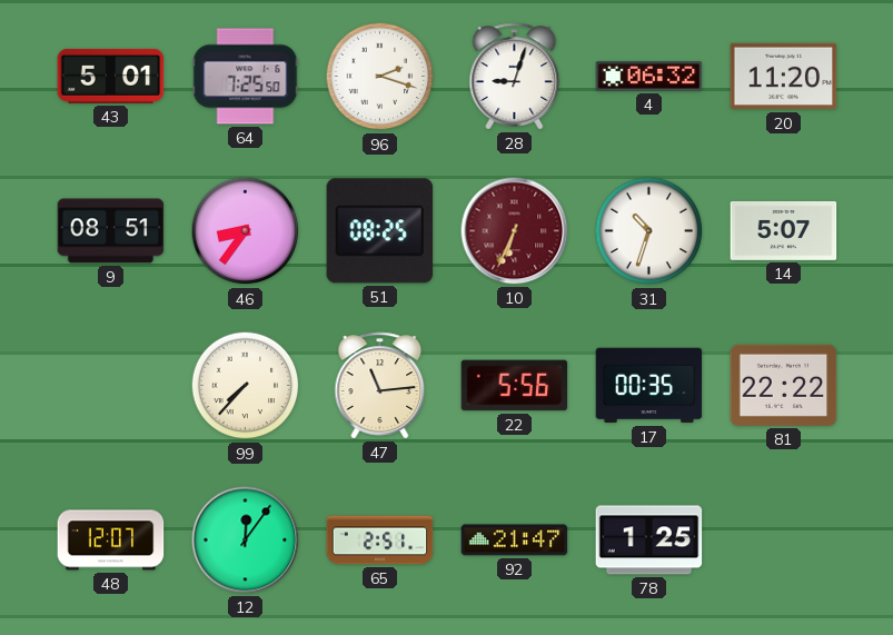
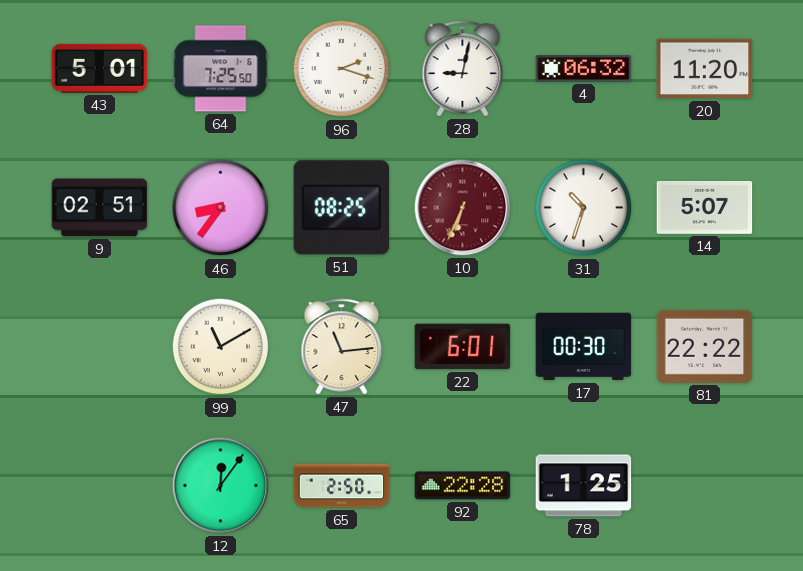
28: 9:03 -> 9:02
9: 08:51 -> 02:51
99: 7:37 -> 11:10
22: 5:56 -> 6:01
17: 00:35 -> 00:30
48: 12:07 -> none
65: 2:51 -> 2:50
92: 21:47 -> 22:28
